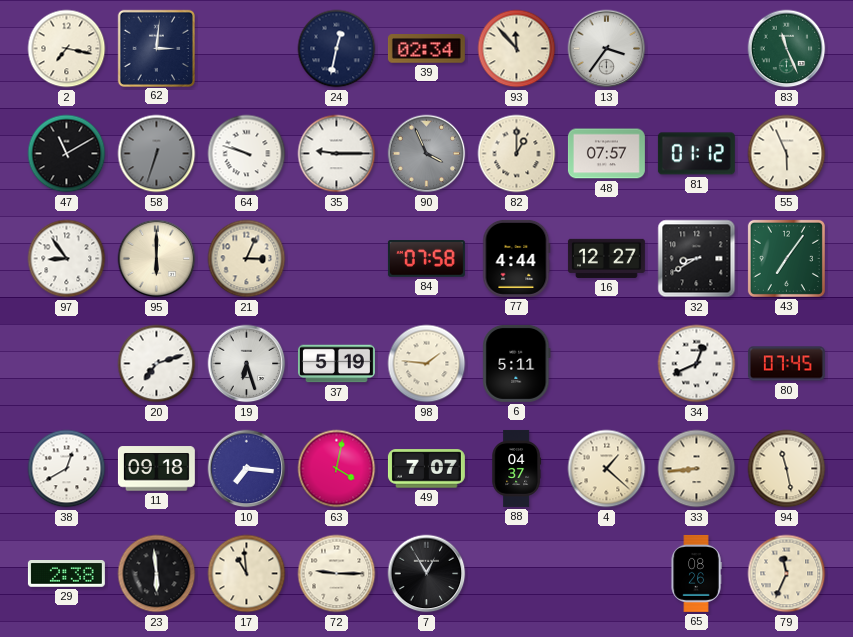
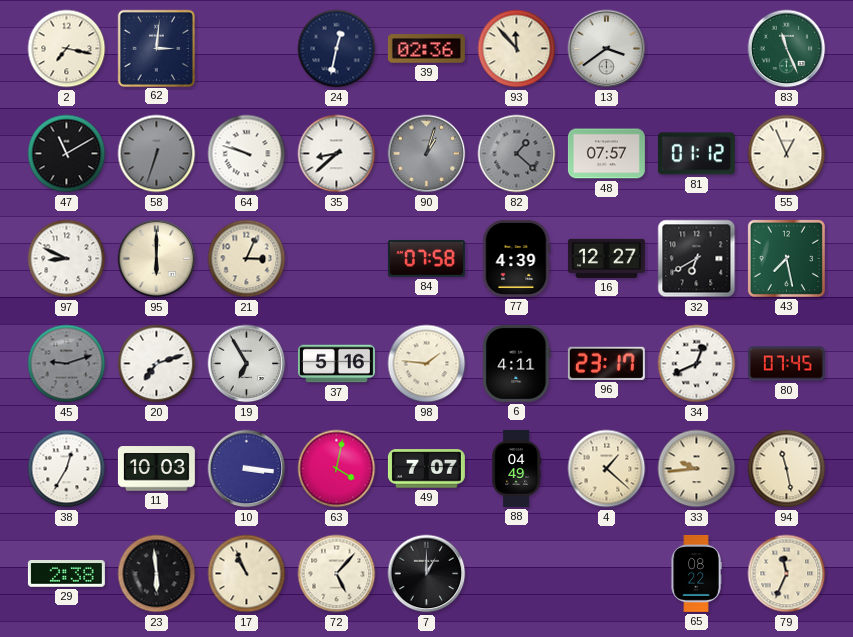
39: 02:34 -> 02:36
13: 3:36 -> 3:39
35: 9:15 -> 8:38
90: 3:56 -> 1:03
82: 1:00 -> 1:22
82 dial: cream -> grey
55: 5:56 -> 12:56
97: 8:54 -> 8:49
77: 4:44 -> 4:39
32: 8:40 -> 6:40
43: 7:06 -> 7:28
45: none -> 9:12
19: 6:27 -> 6:55
37: 5:19 -> 5:16
6: 5:11 -> 4:11
96: none -> 23:17
38: 12:40 -> 12:35
11: 09:18 -> 10:03
10: 7:16 -> 3:16
88: 04:37 -> 04:49
33: 8:44 -> 9:44
17: 10:59 -> 10:56
72: 9:15 -> 5:07
7: 12:55 -> 1:00
65: 08:26 -> 08:22
